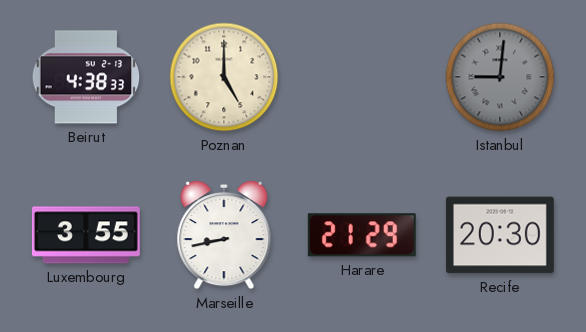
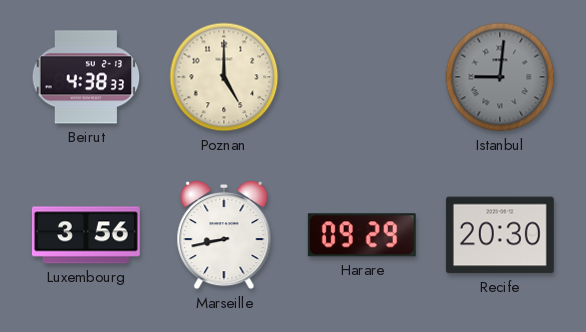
Luxembourg: 3:55 -> 3:56
Harare: 21:29 -> 09:29
